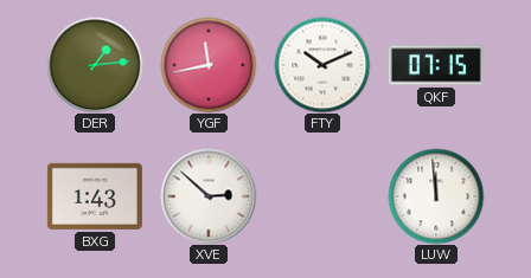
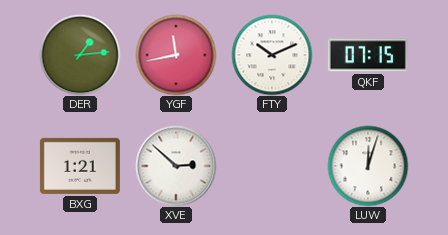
BXG: 1:43 -> 1:21
LUW: 11:59 -> 12:03
